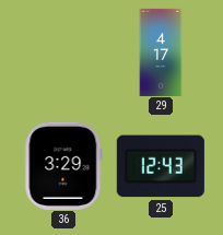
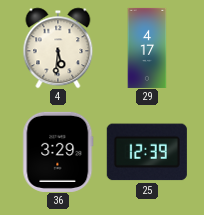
4: none -> 5:31
25: 12:43 -> 12:39
